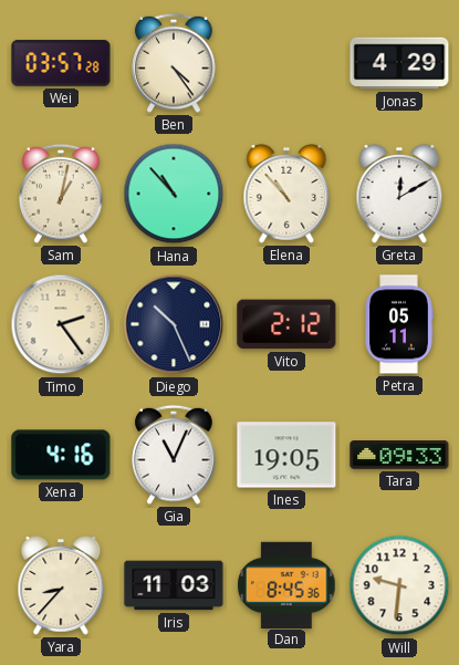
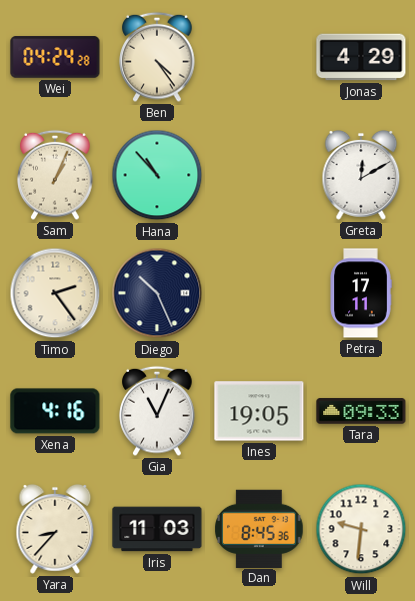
Wei: 03:57 -> 04:24
Sam: 1:02 -> 1:04
Elena: 10:53 -> none
Vito: 2:12 -> none
Petra: 05:11 -> 17:11
